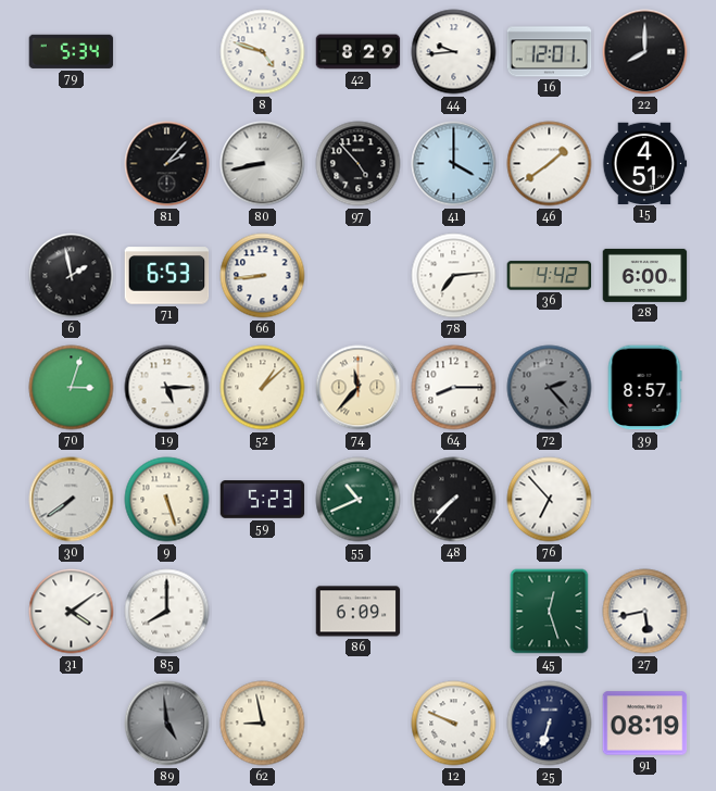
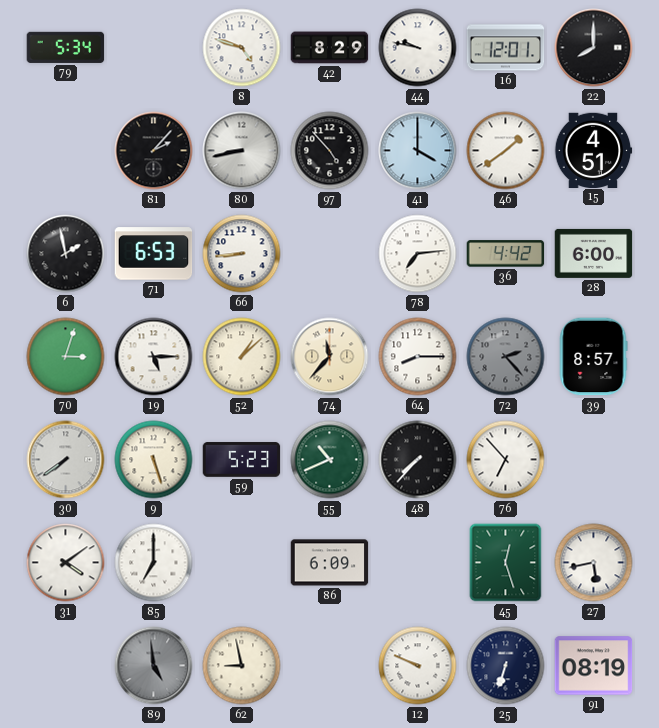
44: 9:44 -> 9:47
85: 8:00 -> 7:00
